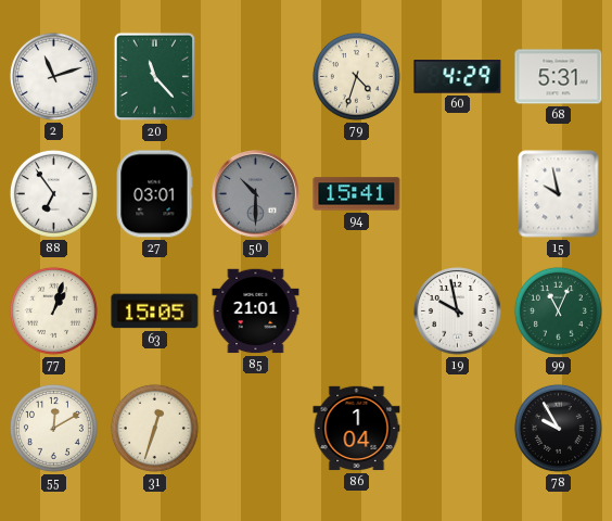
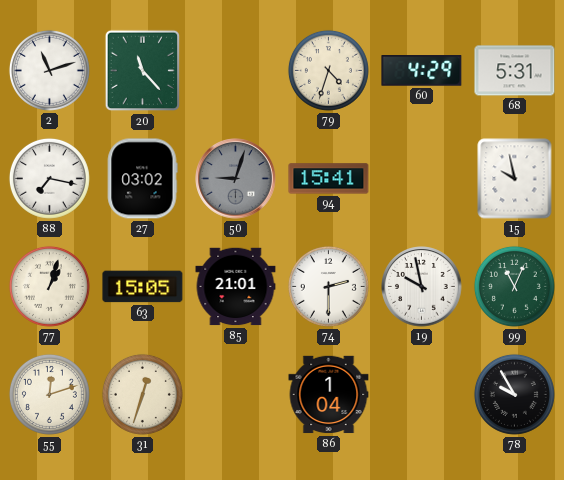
88: 6:54 -> 7:17
27: 03:01 -> 03:02
50: 10:30 -> 9:03
74: none -> 2:30
55: 12:10 -> 12:12
